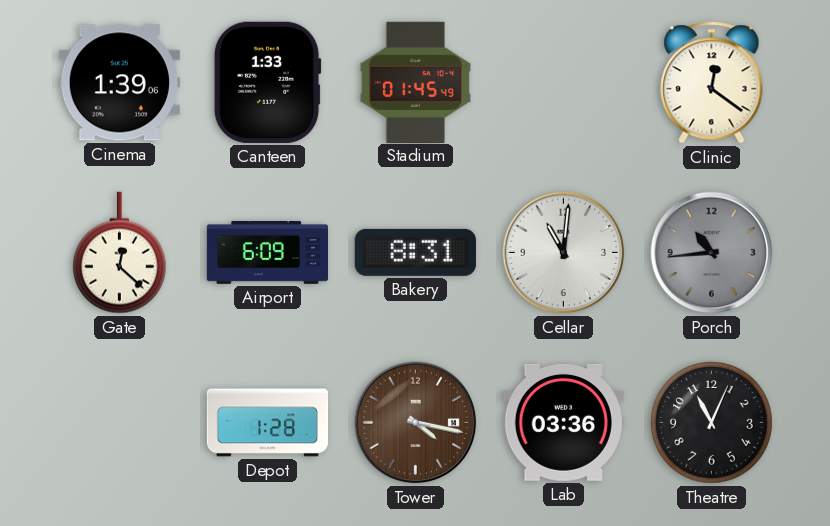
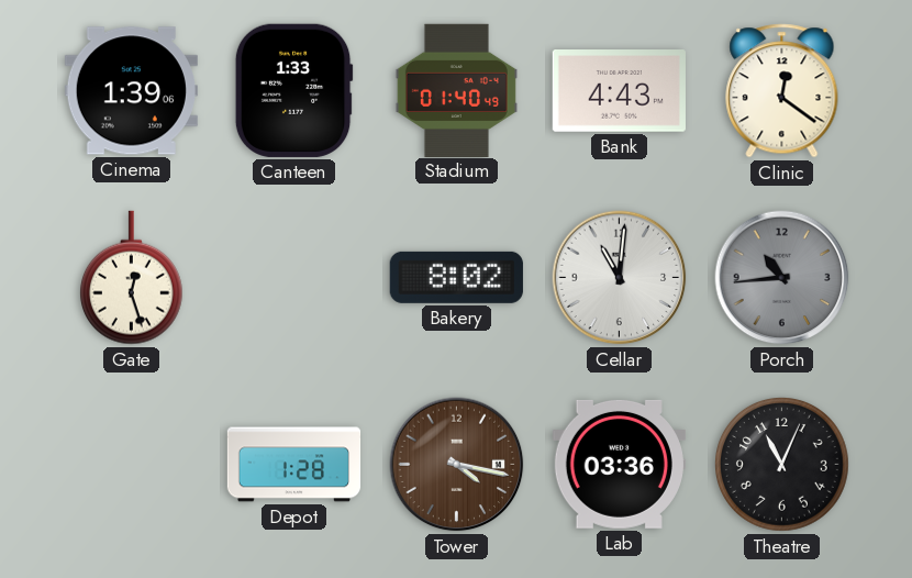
Stadium: 01:45 -> 01:40
Bank: none -> 4:43
Gate: 12:22 -> 12:27
Airport: 6:09 -> none
Bakery: 8:31 -> 8:02
